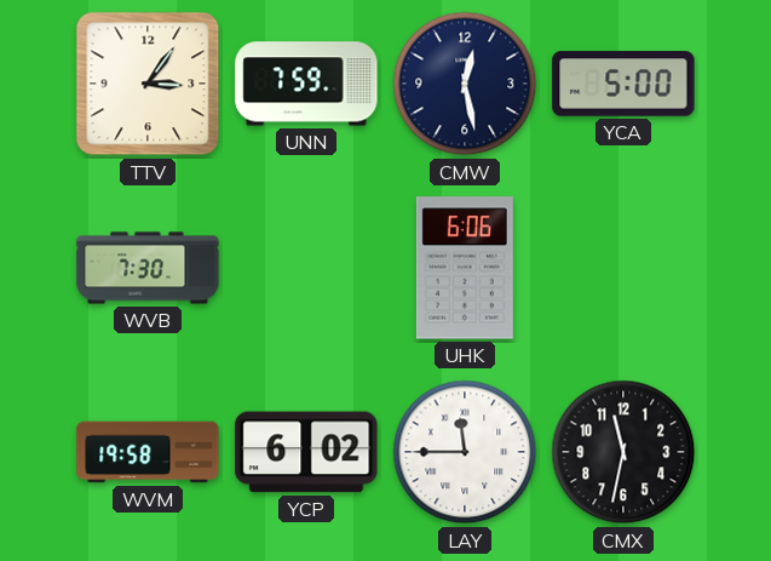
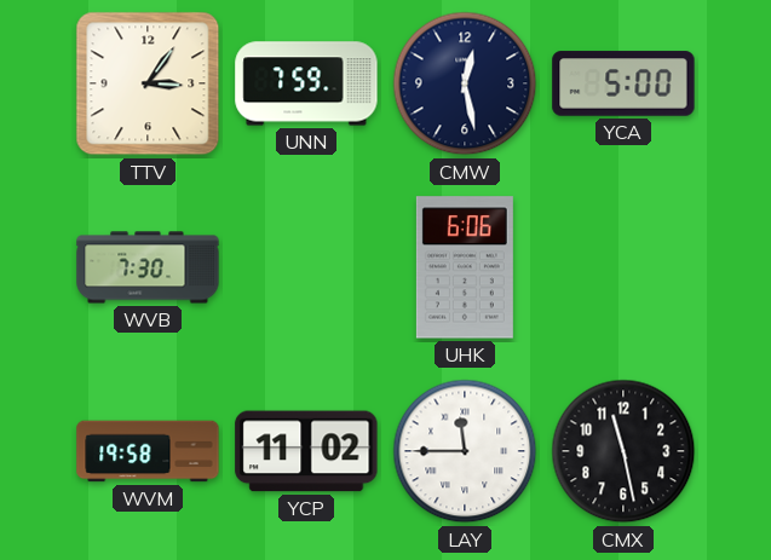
YCP: 6:02 -> 11:02
CMX: 11:32 -> 11:28
